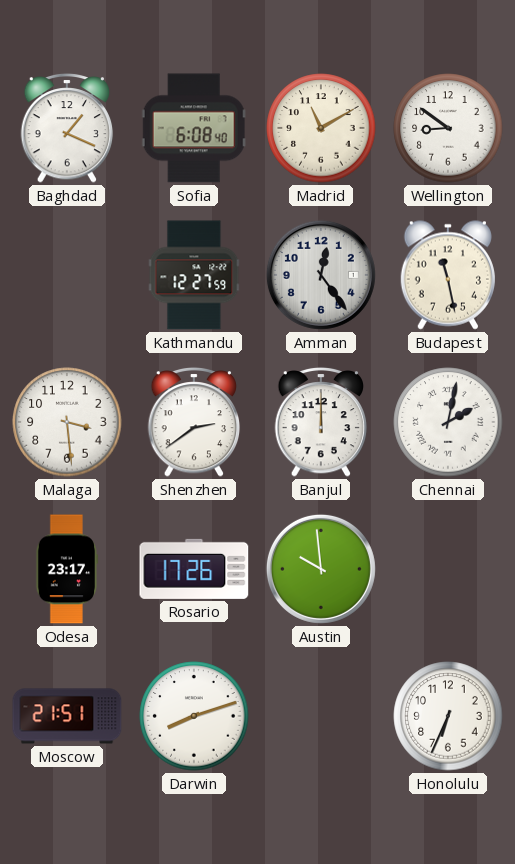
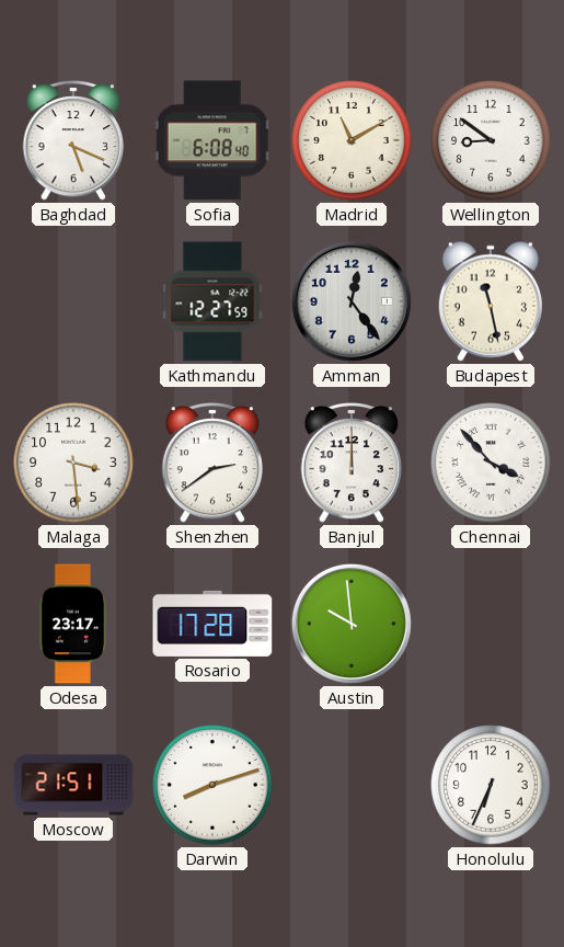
Baghdad: 1:19 -> 5:19
Chennai: 2:02 -> 3:53
Rosario: 17:26 -> 17:28
